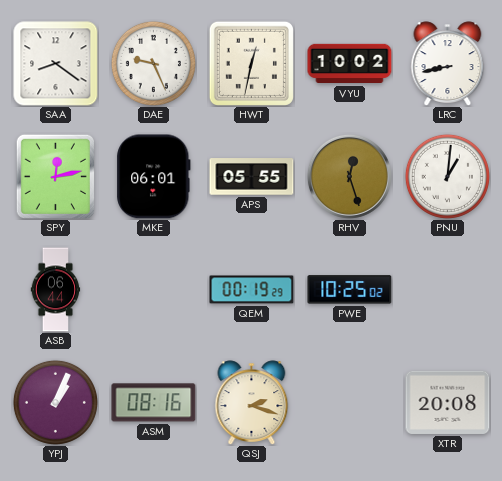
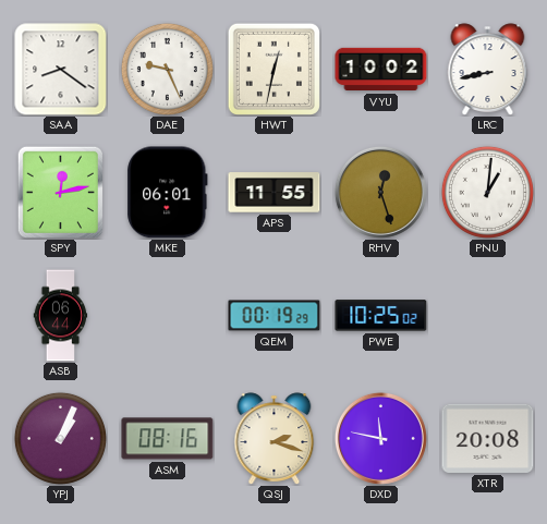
APS: 05:55 -> 11:55
DXD: none -> 11:47
